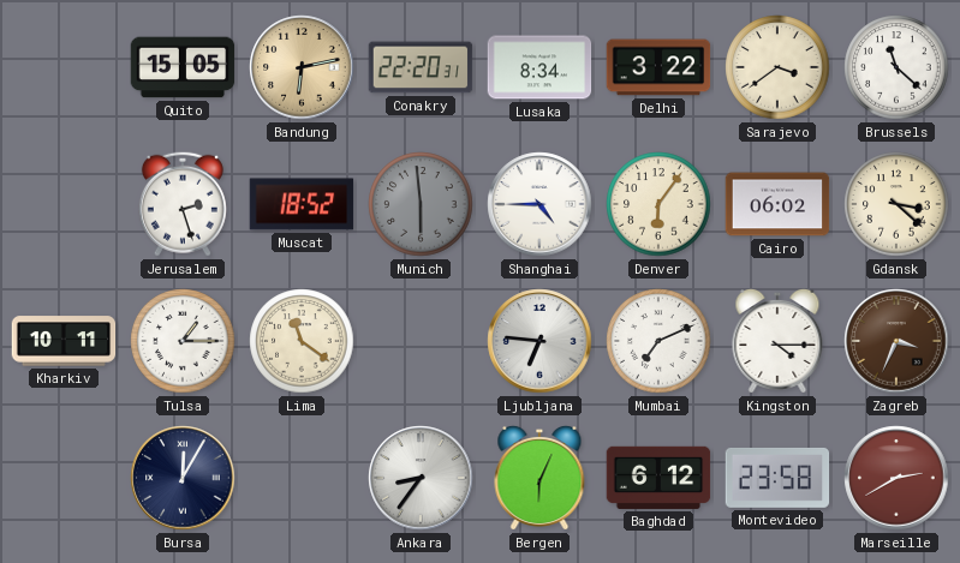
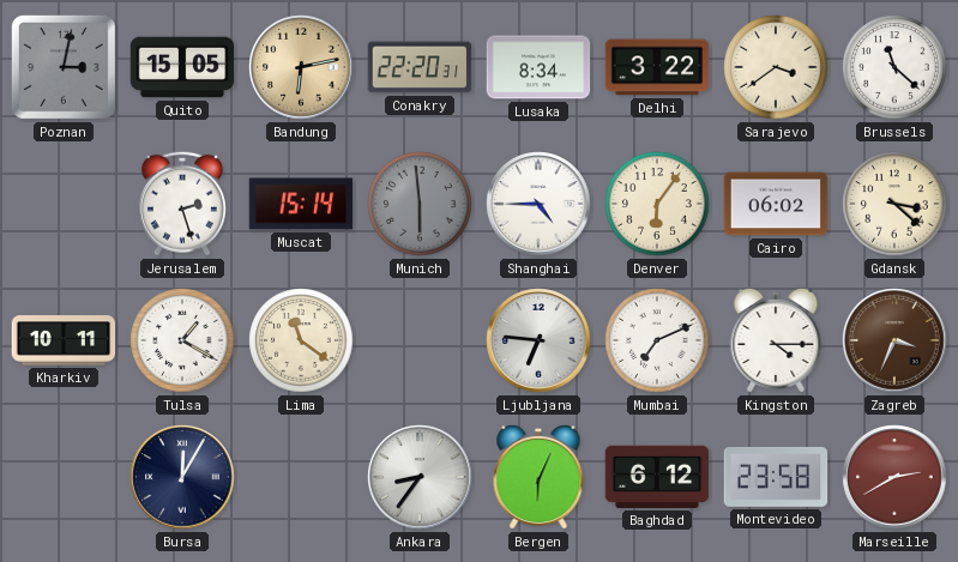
Poznan: none -> 3:02
Muscat: 18:52 -> 15:14
Tulsa: 1:15 -> 1:20
